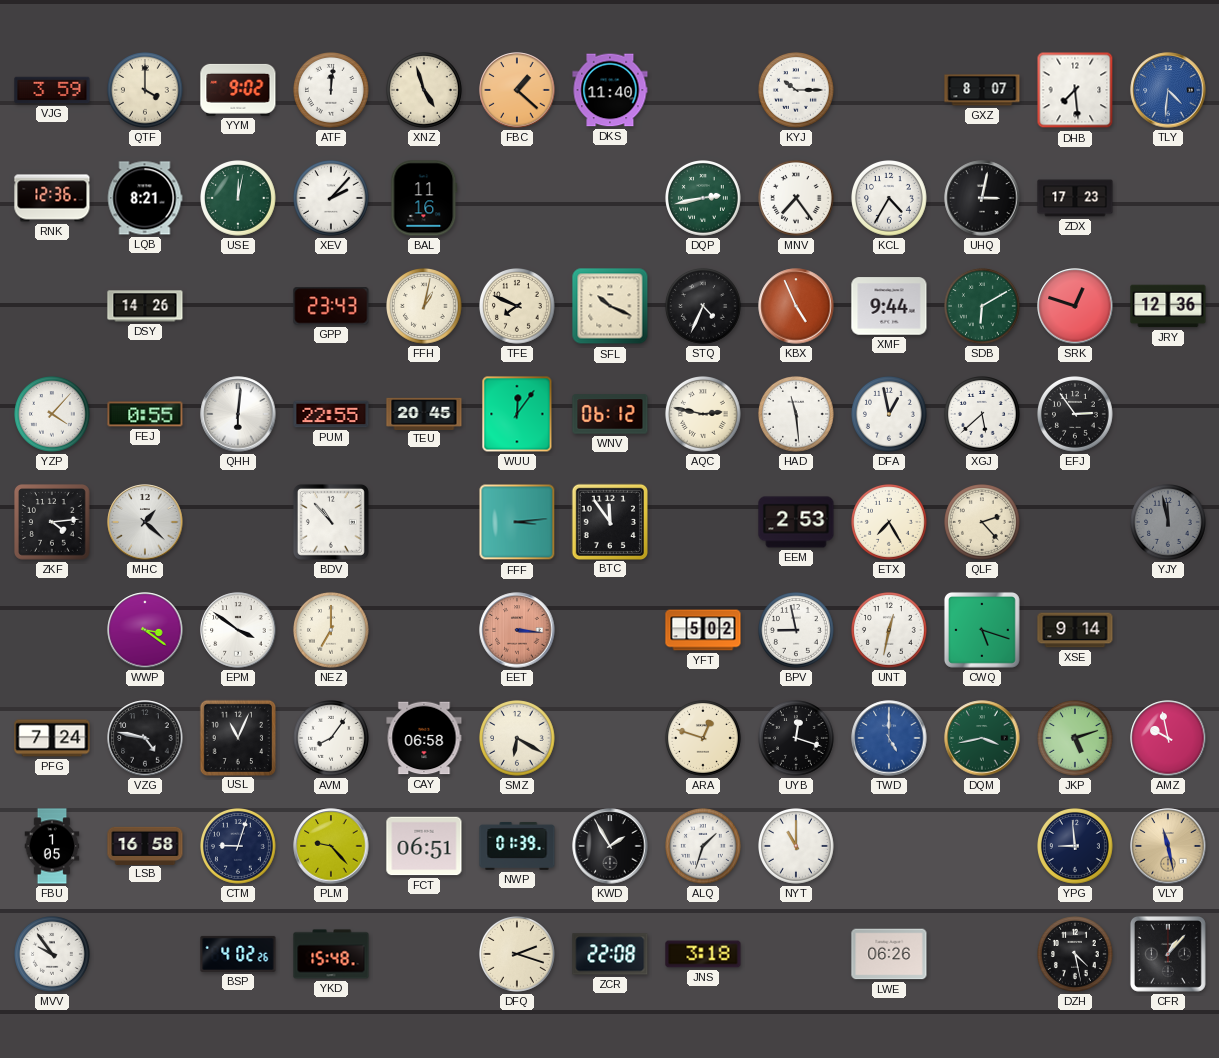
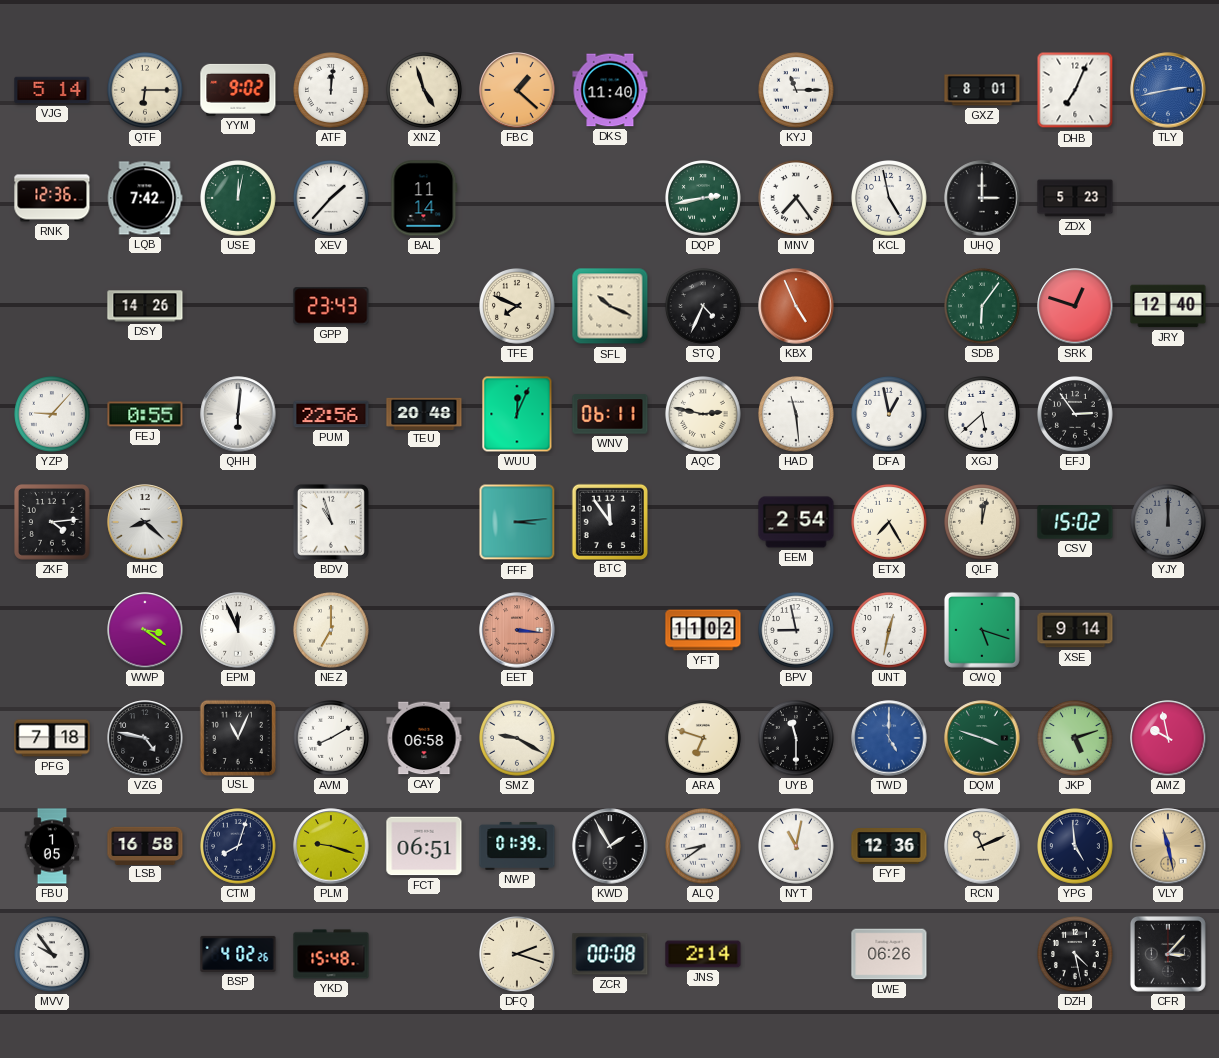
VJG: 3:59 -> 5:14
QTF: 4:00 -> 6:15
KYJ: 10:15 -> 11:15
GXZ: 8:07 -> 8:01
DHB: 7:29 -> 7:04
TLY: 4:31 -> 2:43
LQB: 8:21 -> 7:42
XEV: 2:07 -> 1:37
BAL: 11:16 -> 11:14
KCL: 4:35 -> 4:58
UHQ: 3:02 -> 3:00
ZDX: 17:23 -> 5:23
FFH: 1:02 -> none
XMF: 9:44 -> none
SDB: 6:10 -> 6:06
JRY: 12:36 -> 12:40
YZP: 4:07 -> 9:07
PUM: 22:55 -> 22:56
TEU: 20:45 -> 20:48
WUU: 12:06 -> 12:04
WNV: 06:12 -> 06:11
MHC: 1:22 -> 8:22
BDV: 10:53 -> 10:57
EEM: 2:53 -> 2:54
QLF: 2:23 -> 12:02
CSV: none -> 15:02
YJY: 11:58 -> 12:00
EPM: 3:51 -> 11:56
YFT: 5:02 -> 11:02
PFG: 7:24 -> 7:18
AVM: 8:06 -> 8:10
SMZ: 6:20 -> 9:20
ARA: 12:48 -> 6:48
UYB: 12:18 -> 11:30
DQM: 3:43 -> 3:48
CTM: 9:03 -> 8:03
PLM: 9:23 -> 9:18
ALQ: 1:33 -> 8:39
NYT: 11:00 -> 11:02
FYF: none -> 12:36
RCN: none -> 11:11
YPG: 8:59 -> 4:59
ZCR: 22:08 -> 00:08
JNS: 3:18 -> 2:14
CFR: 1:07 -> 3:07
